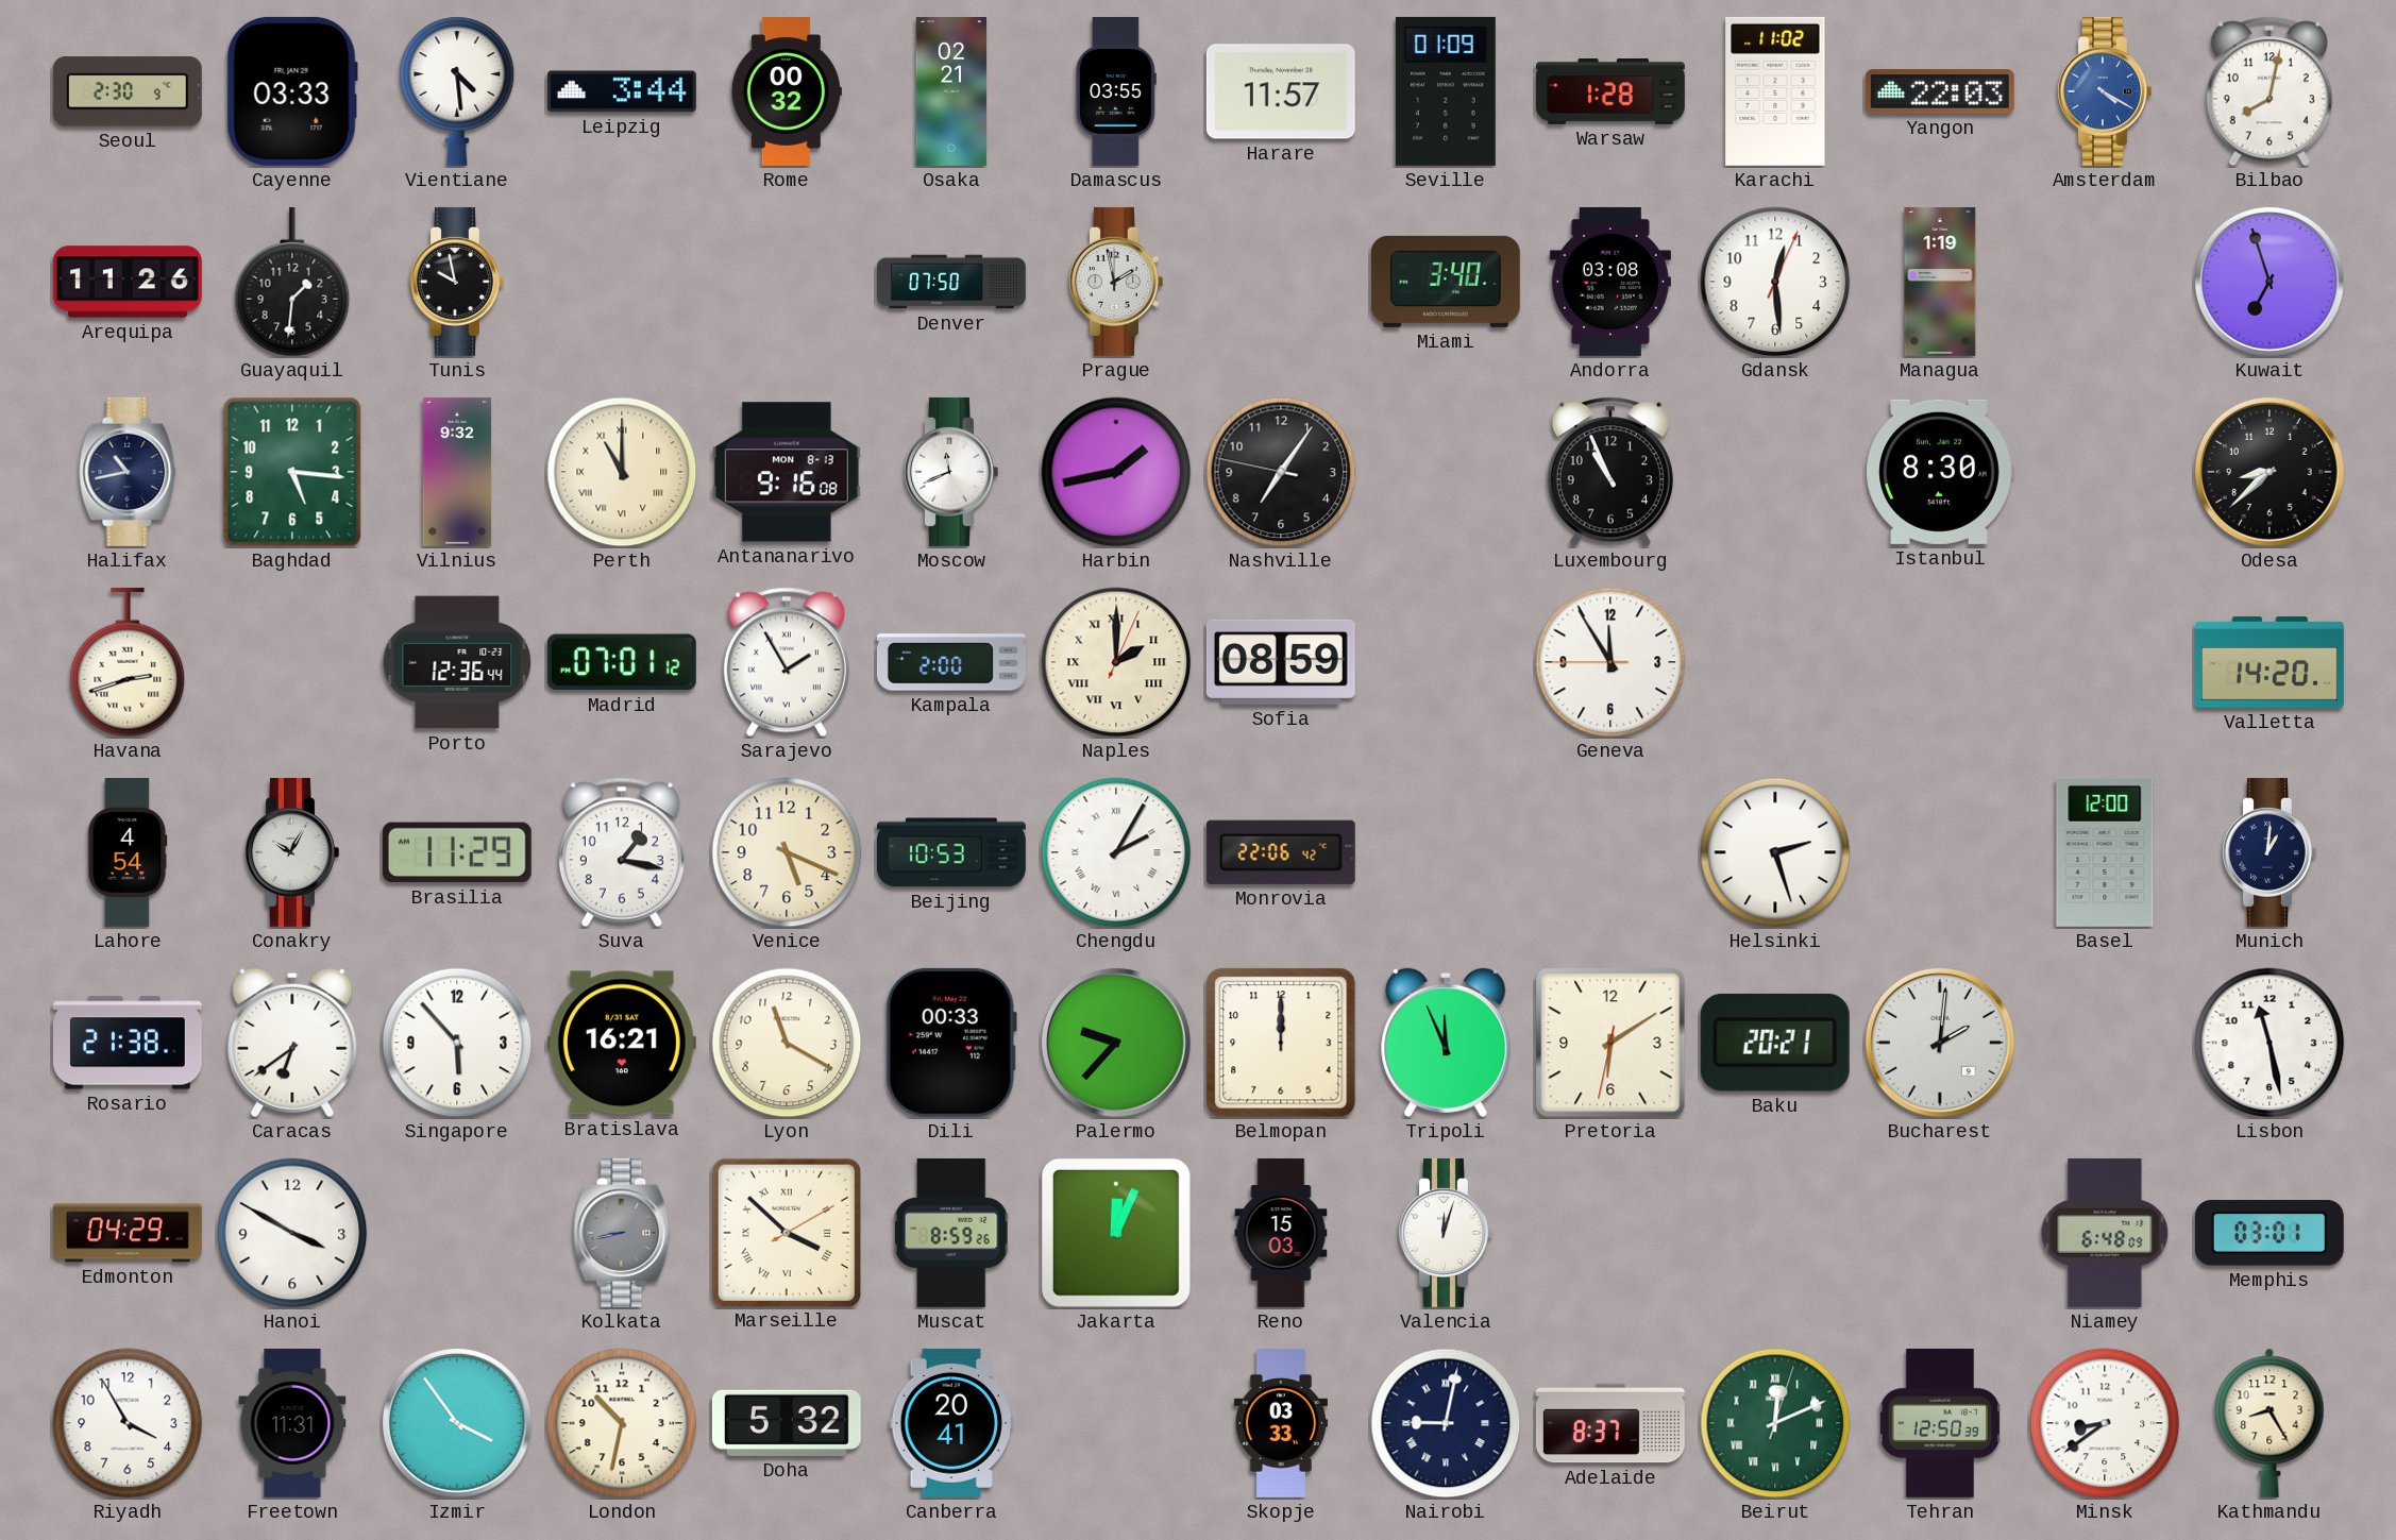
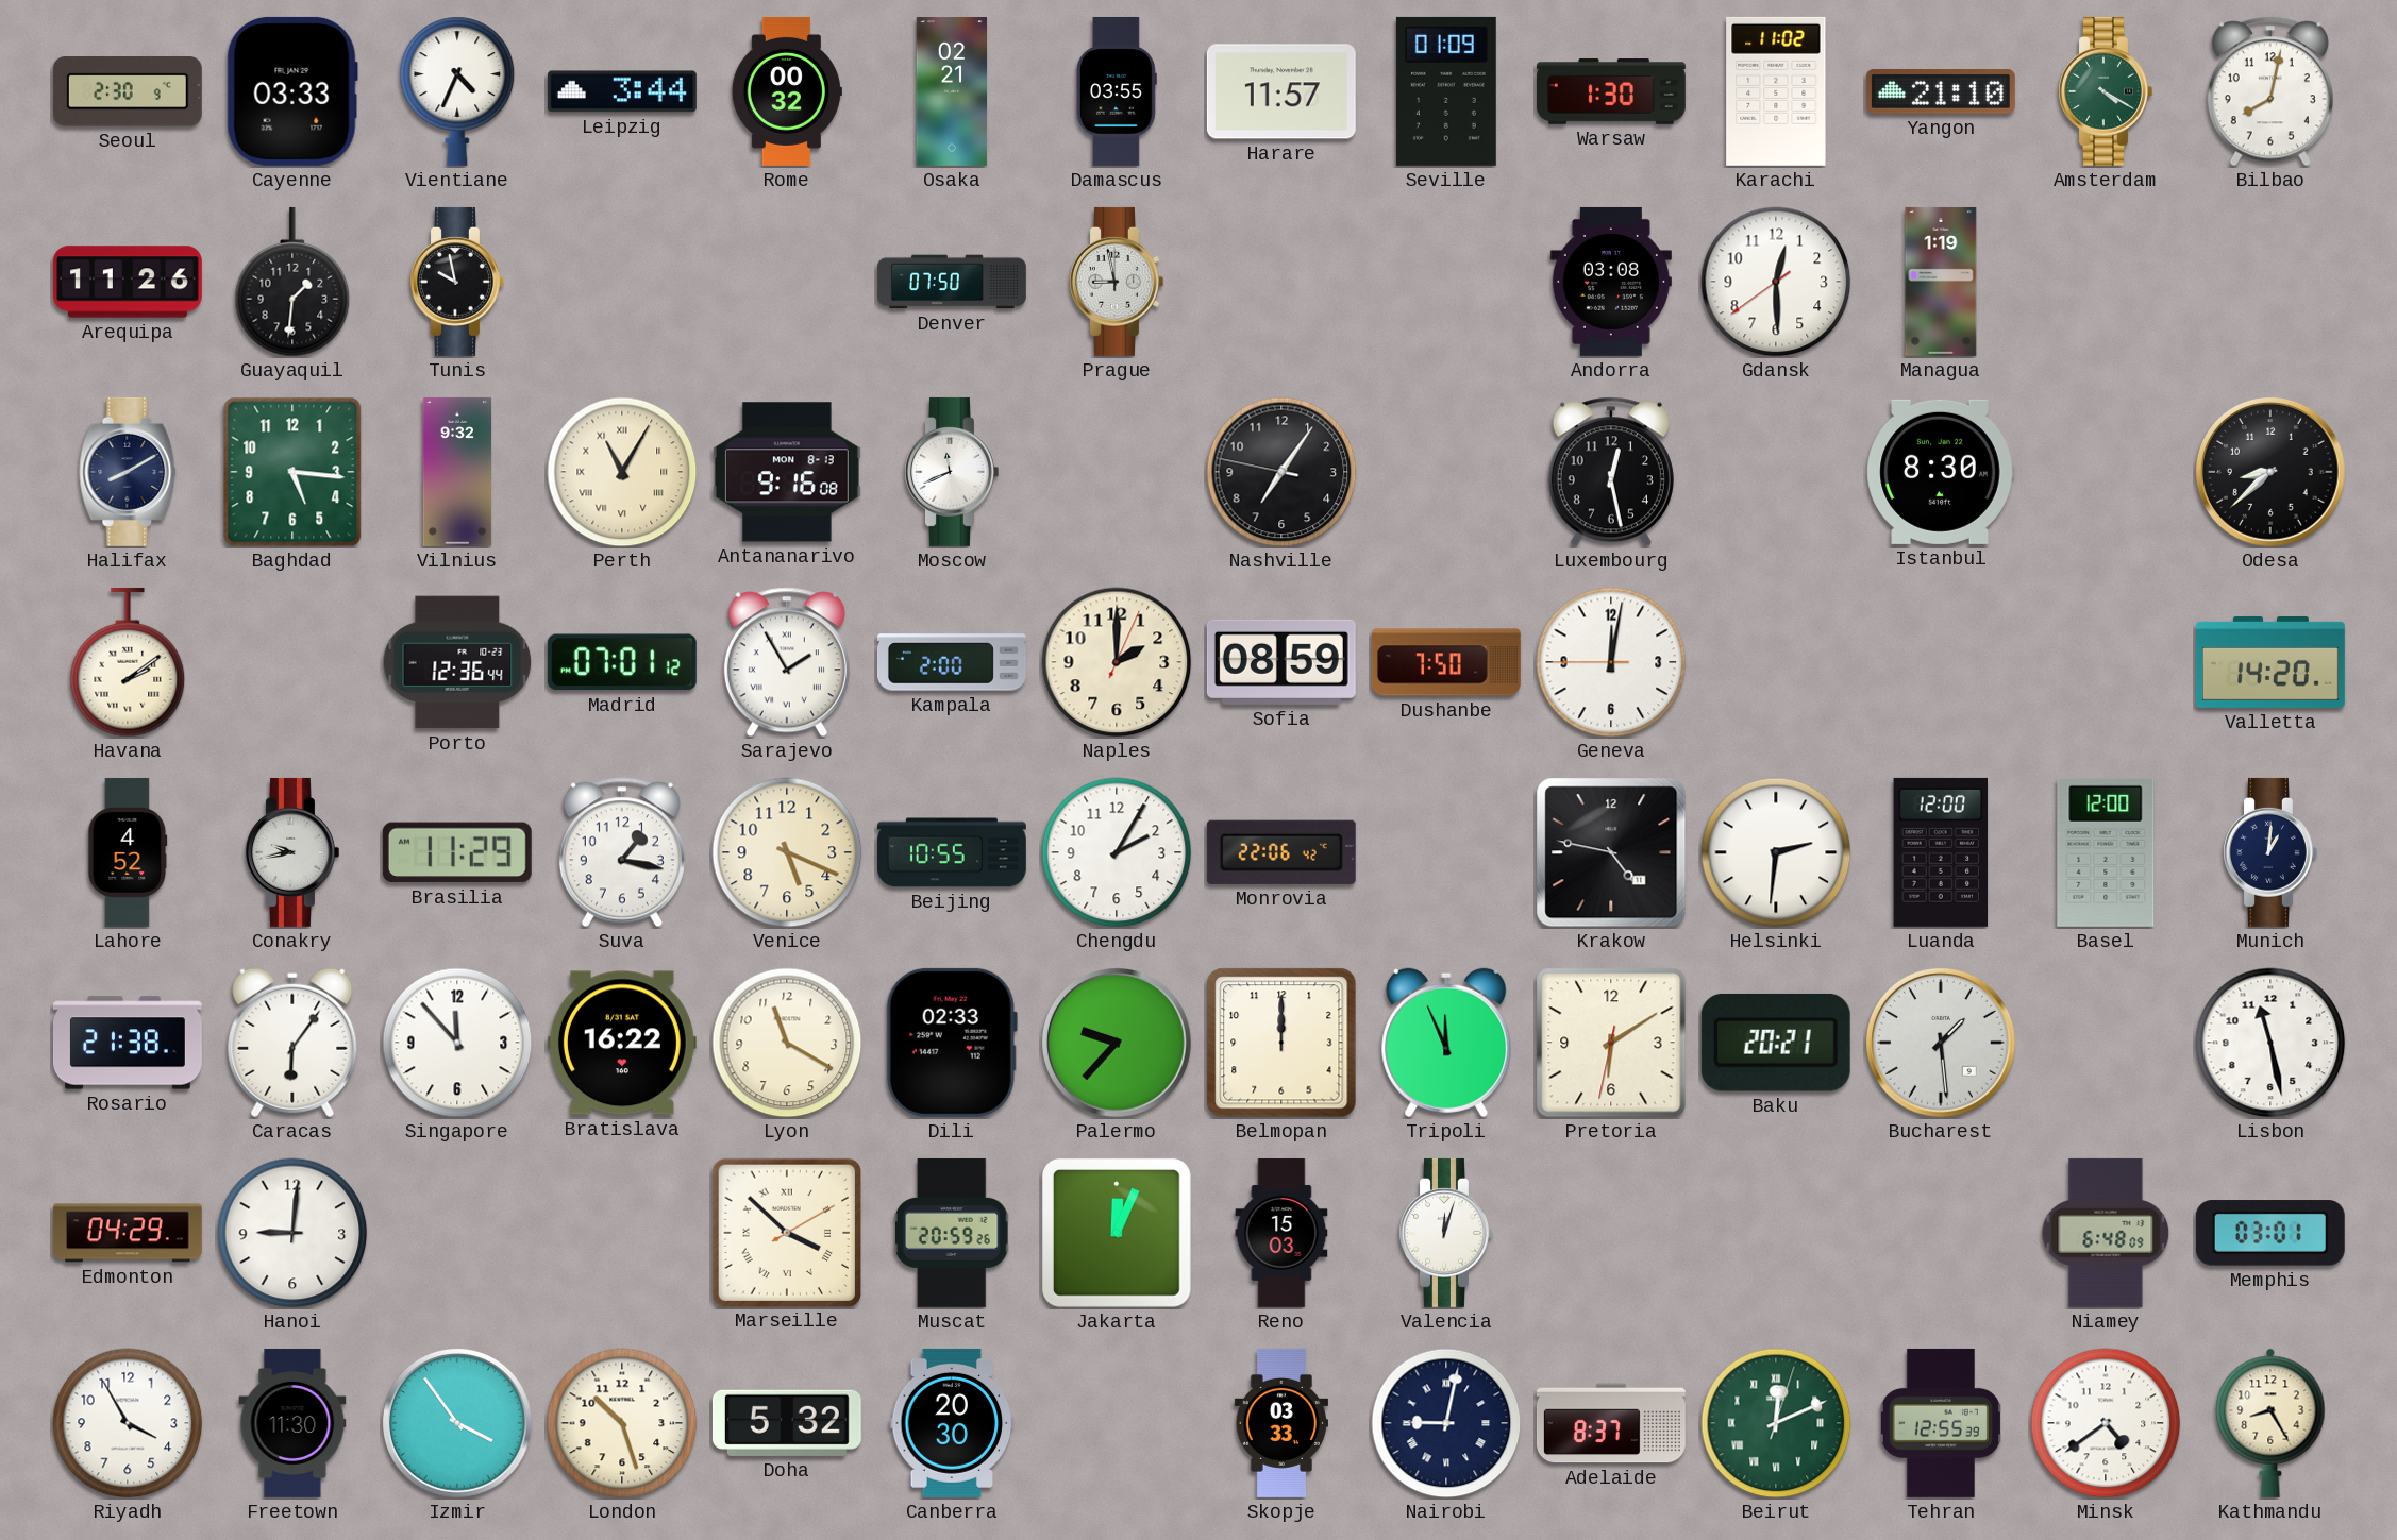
Vientiane: 4:29 -> 4:34
Warsaw: 1:28 -> 1:30
Yangon: 22:03 -> 21:10
Amsterdam dial: blue -> green
Prague: 1:58 -> 8:58
Miami: 3:40 -> none
Gdansk: 12:29:04 -> 12:29:39
Kuwait: 6:57 -> none
Halifax: 10:43 -> 8:10
Perth: 11:00 -> 11:05
Harbin: 1:43 -> none
Luxembourg: 10:56 -> 12:28
Havana: 2:42 -> 2:09
Naples numerals: Roman -> Arabic
Dushanbe: none -> 7:50
Geneva: 11:54 -> 12:01
Lahore: 4:54 -> 4:52
Conakry: 10:05 -> 9:43
Beijing: 10:53 -> 10:55
Chengdu numerals: Roman -> Arabic
Krakow: none -> 4:47
Helsinki: 2:27 -> 2:31
Luanda: none -> 12:00
Caracas: 6:39 -> 6:06
Singapore: 5:53 -> 11:53
Bratislava: 16:21 -> 16:22
Dili: 00:33 -> 02:33
Bucharest: 2:01 -> 1:29
Hanoi: 3:50 -> 9:01
Kolkata: 8:43 -> none
Muscat: 8:59 -> 20:59
Freetown: 11:31 -> 11:30
London: 10:32 -> 10:27
Canberra: 20:41 -> 20:30
Tehran: 12:50 -> 12:55
Minsk: 8:39 -> 4:39
